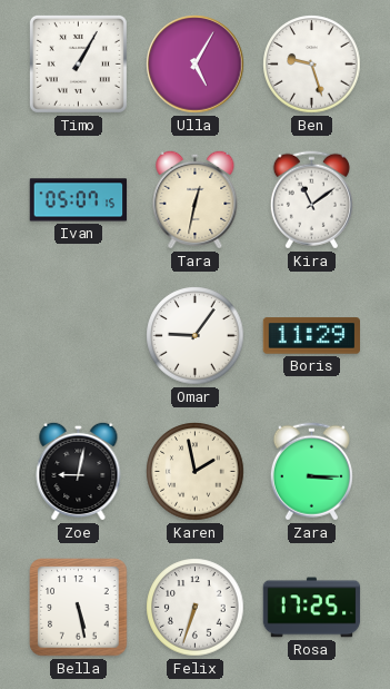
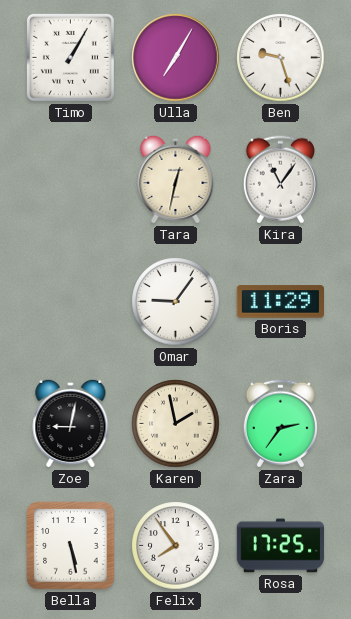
Ulla: 5:05 -> 7:05
Ivan: 05:07 -> none
Kira: 11:09 -> 11:06
Zara: 3:15 -> 2:36
Felix: 6:33 -> 7:54
